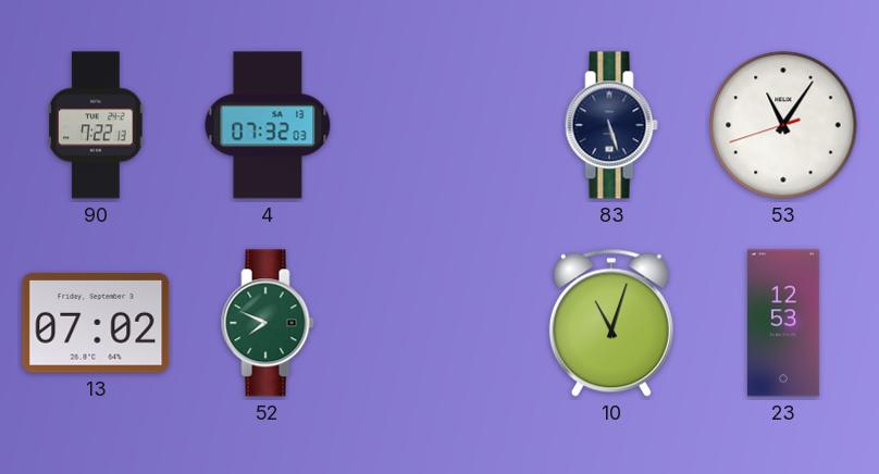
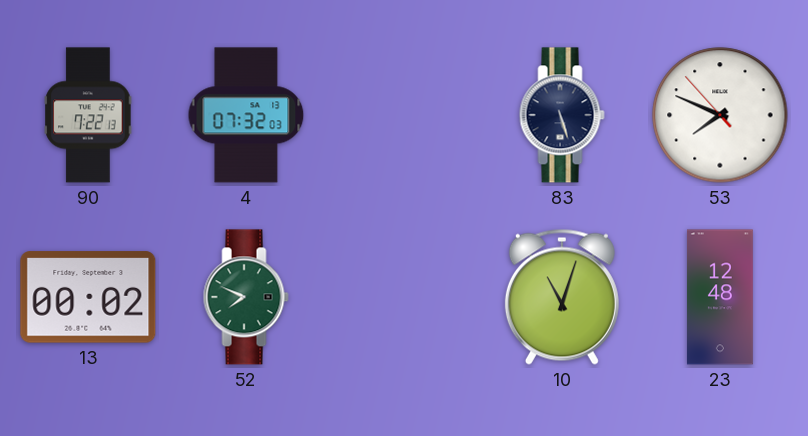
53: 11:05 -> 7:48
13: 07:02 -> 00:02
23: 12:53 -> 12:48
